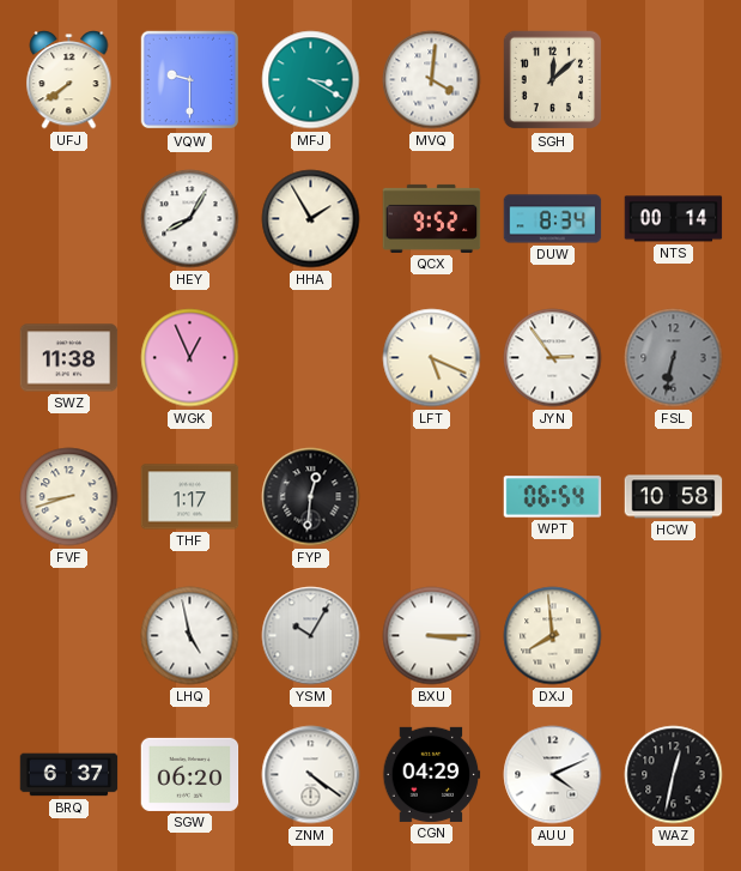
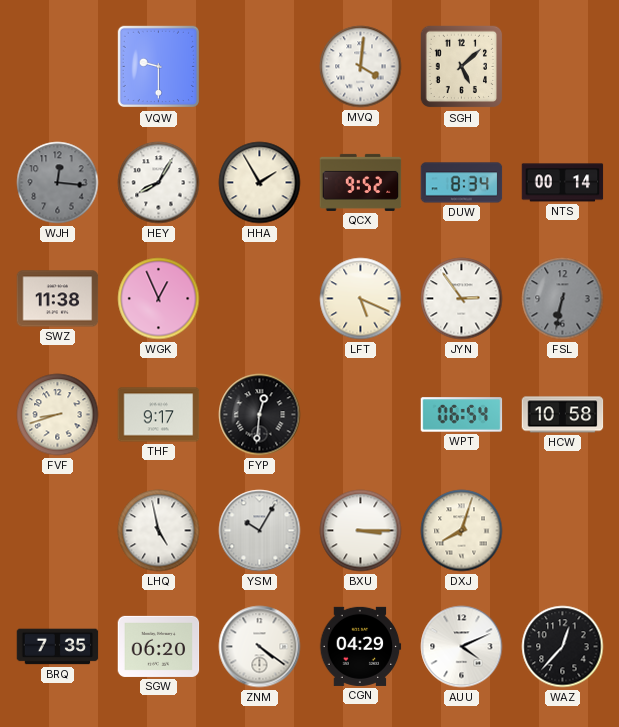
UFJ: 7:39 -> none
MFJ: 3:20 -> none
SGH: 12:08 -> 5:08
WJH: none -> 12:16
THF: 1:17 -> 9:17
DXJ: 7:59 -> 8:03
BRQ: 6:37 -> 7:35
WAZ: 12:32 -> 12:37
